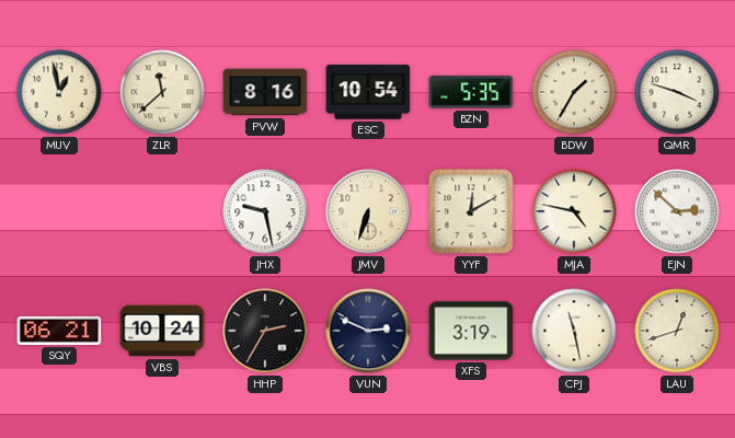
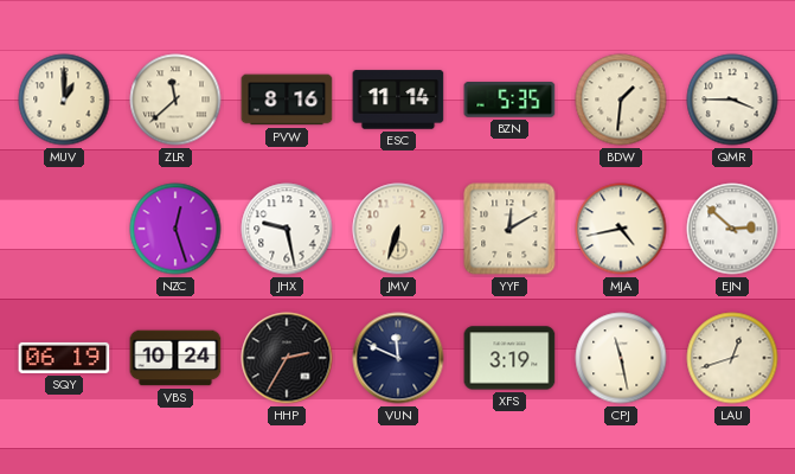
MUV: 12:58 -> 1:00
ESC: 10:54 -> 11:14
BDW: 1:35 -> 1:31
QMR: 3:48 -> 3:45
NZC: none -> 12:27
MJA: 4:47 -> 4:43
SQY: 06:21 -> 06:19
VUN: 2:49 -> 11:49
